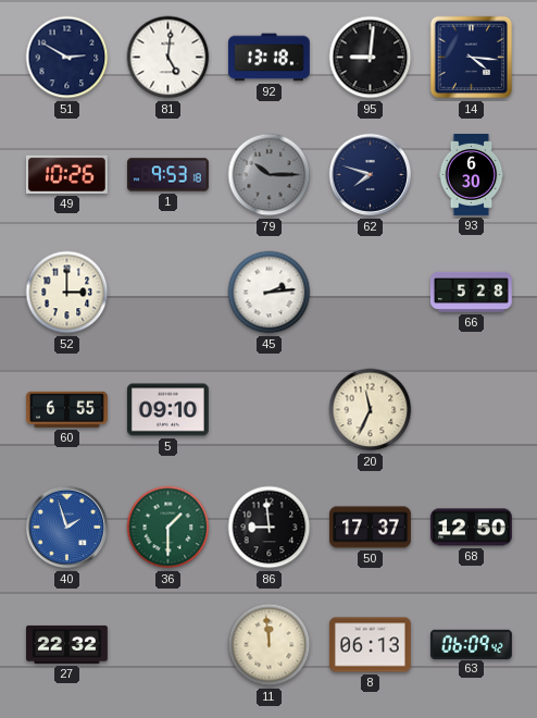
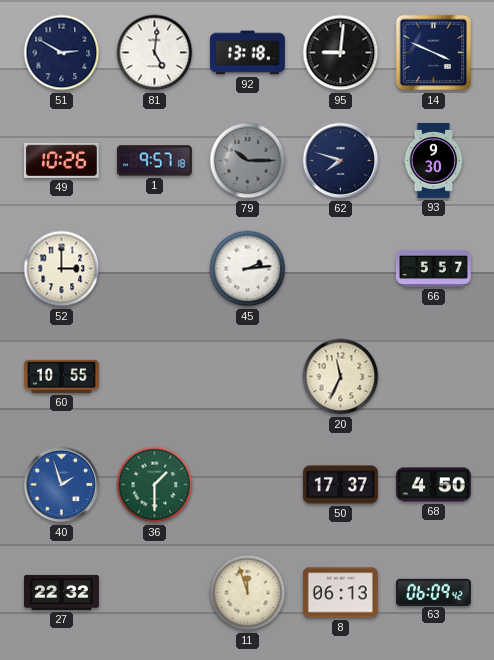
14: 4:16 -> 3:49
1: 9:53 -> 9:57
93: 6:30 -> 9:30
66: 5:28 -> 5:57
60: 6:55 -> 10:55
5: 09:10 -> none
86: 8:59 -> none
68: 12:50 -> 4:50
11: 11:59 -> 11:57
